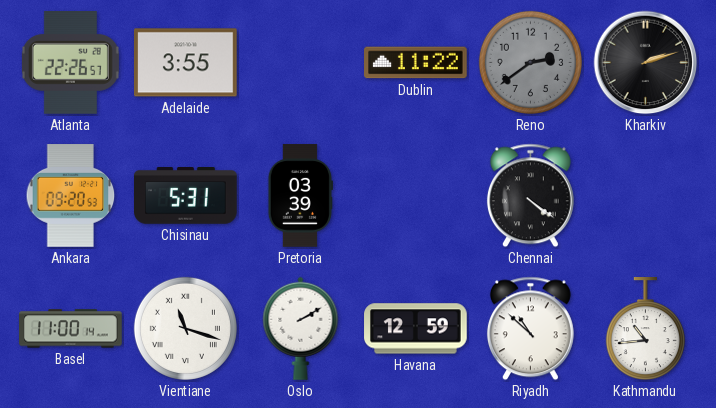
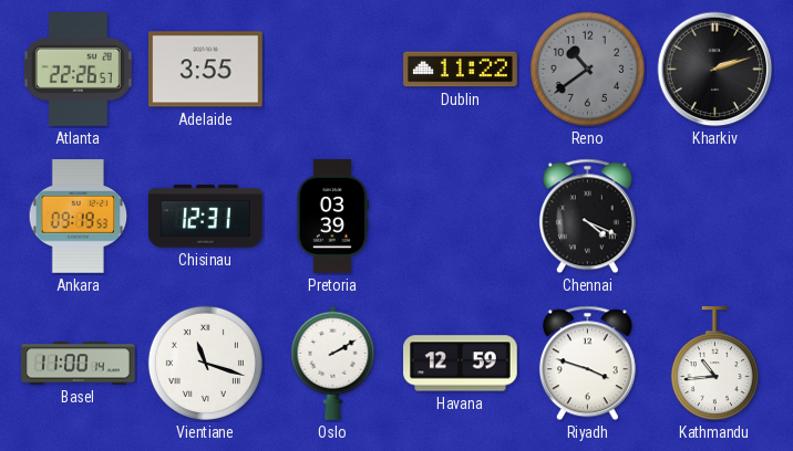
Reno: 2:39 -> 10:39
Ankara: 09:20 -> 09:19
Chisinau: 5:31 -> 12:31
Chennai: 4:21 -> 4:19
Riyadh: 10:52 -> 3:48
